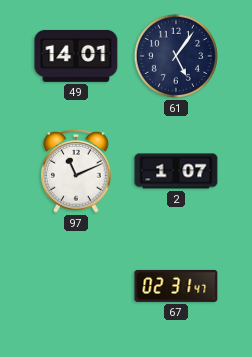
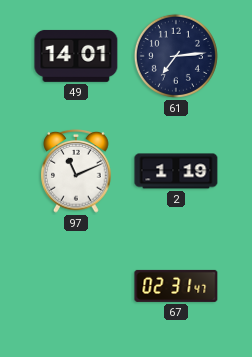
61: 5:06 -> 7:14
2: 1:07 -> 1:19
